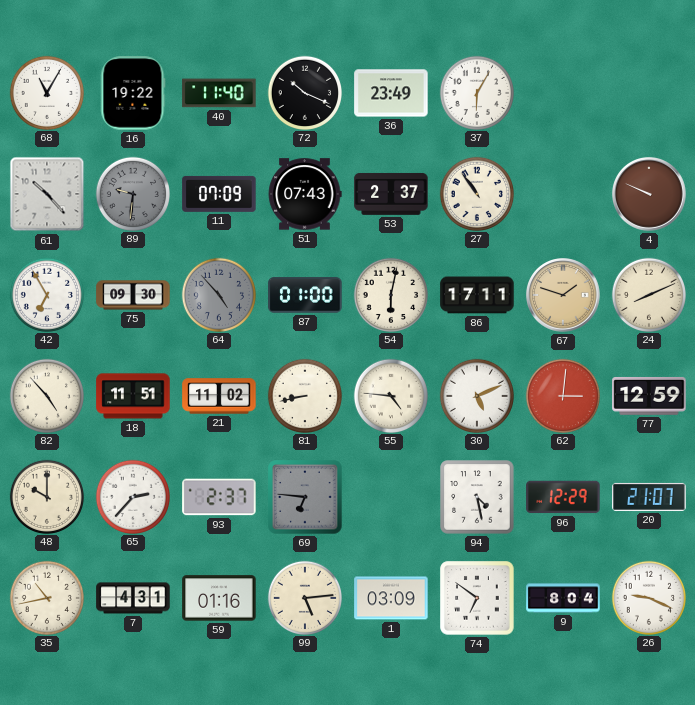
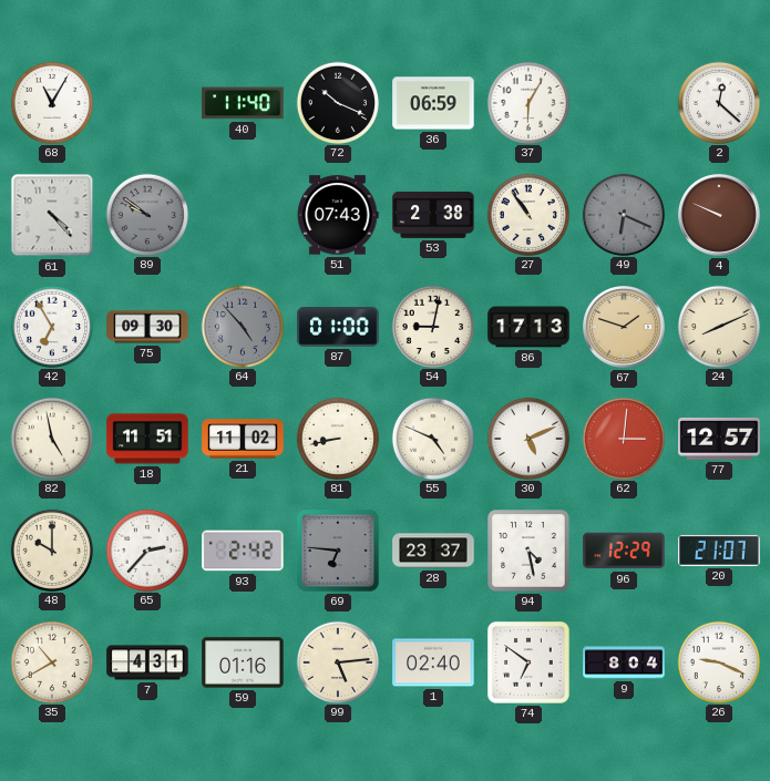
16: 19:22 -> none
36: 23:49 -> 06:59
2: none -> 12:22
61: 10:23 -> 4:23
89: 9:31 -> 9:51
11: 07:09 -> none
53: 2:37 -> 2:38
49: none -> 6:19
54: 6:02 -> 9:02
86: 17:11 -> 17:13
82: 4:53 -> 4:58
55: 4:46 -> 4:49
77: 12:59 -> 12:57
93: 2:37 -> 2:42
28: none -> 23:37
35: 10:43 -> 10:40
1: 03:09 -> 02:40
